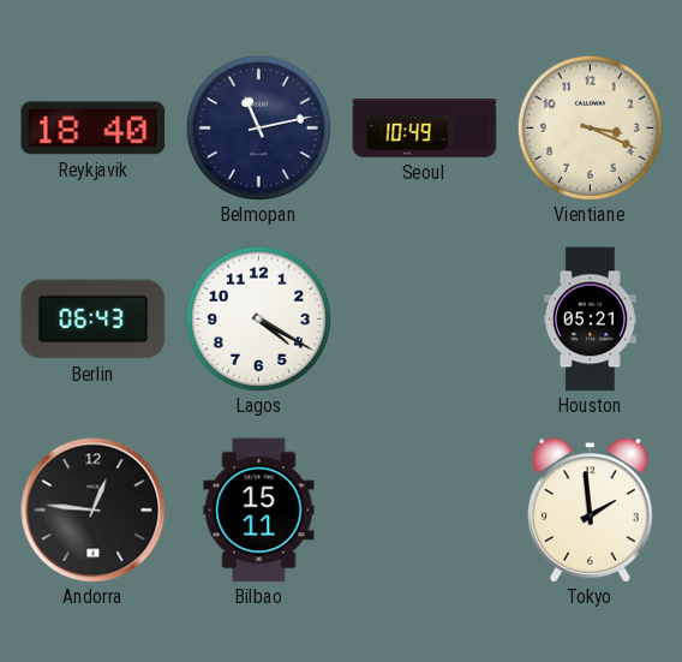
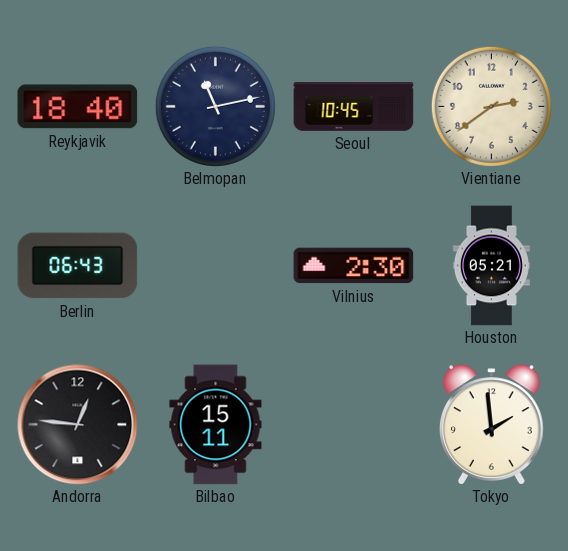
Seoul: 10:49 -> 10:45
Vientiane: 3:19 -> 2:39
Lagos: 4:20 -> none
Vilnius: none -> 2:30
